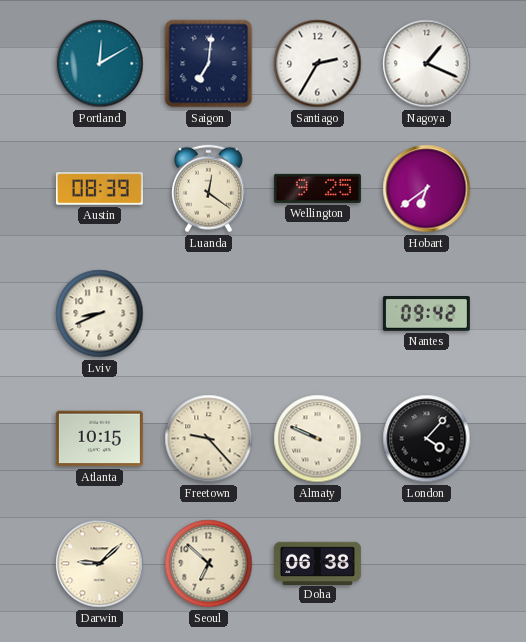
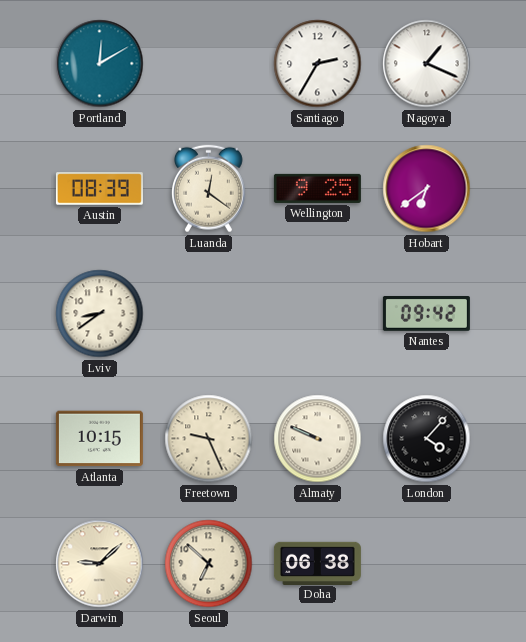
Saigon: 7:01 -> none
Lviv: 8:41 -> 8:39
Freetown: 9:23 -> 9:26
